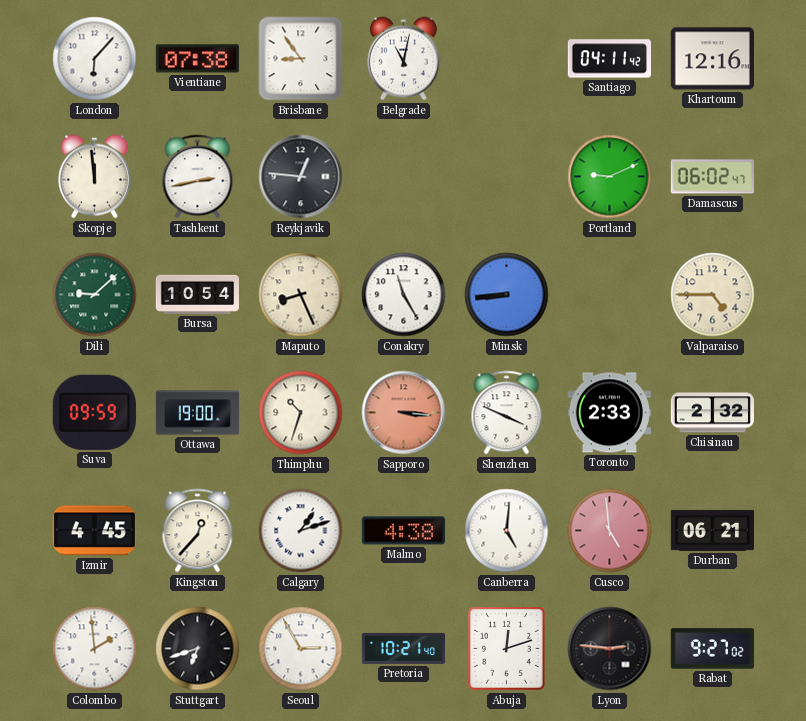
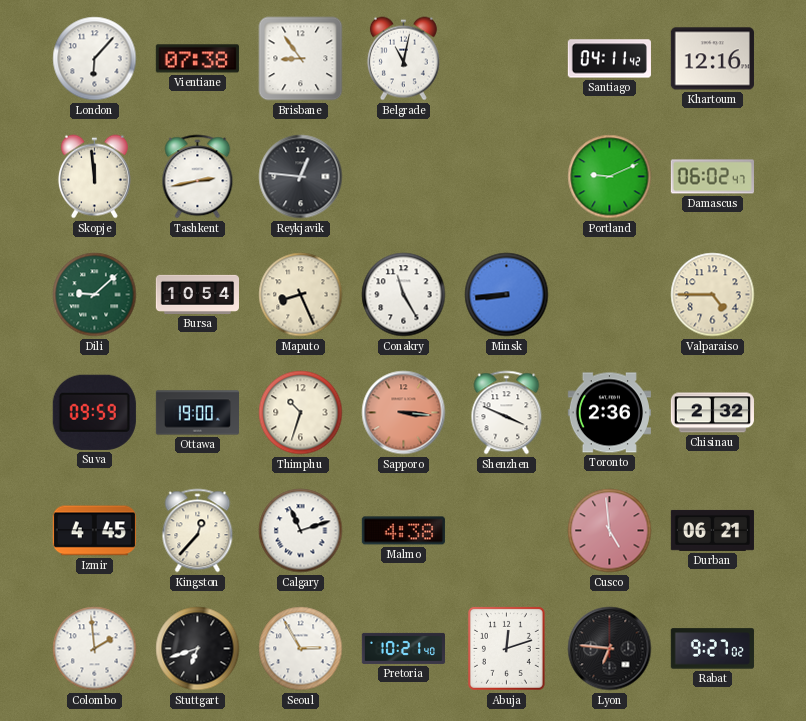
Toronto: 2:33 -> 2:36
Calgary: 1:12 -> 11:12
Canberra: 5:01 -> none
Lyon: 2:46 -> 6:46
